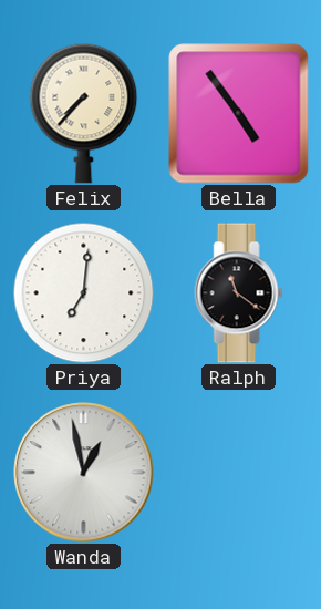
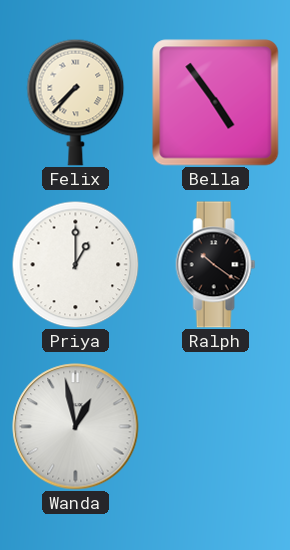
Priya: 7:01 -> 1:00
Ralph: 11:21 -> 10:21
